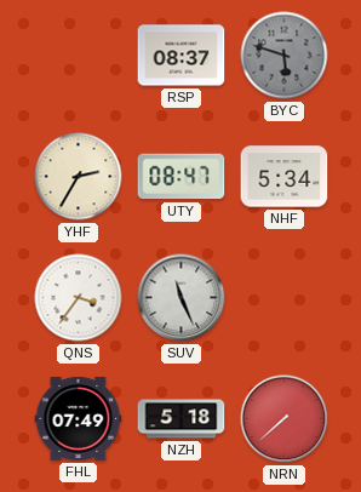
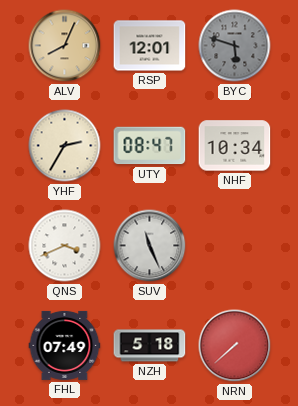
ALV: none -> 8:04
RSP: 08:37 -> 12:01
NHF: 5:34 -> 10:34
QNS: 3:36 -> 3:41
